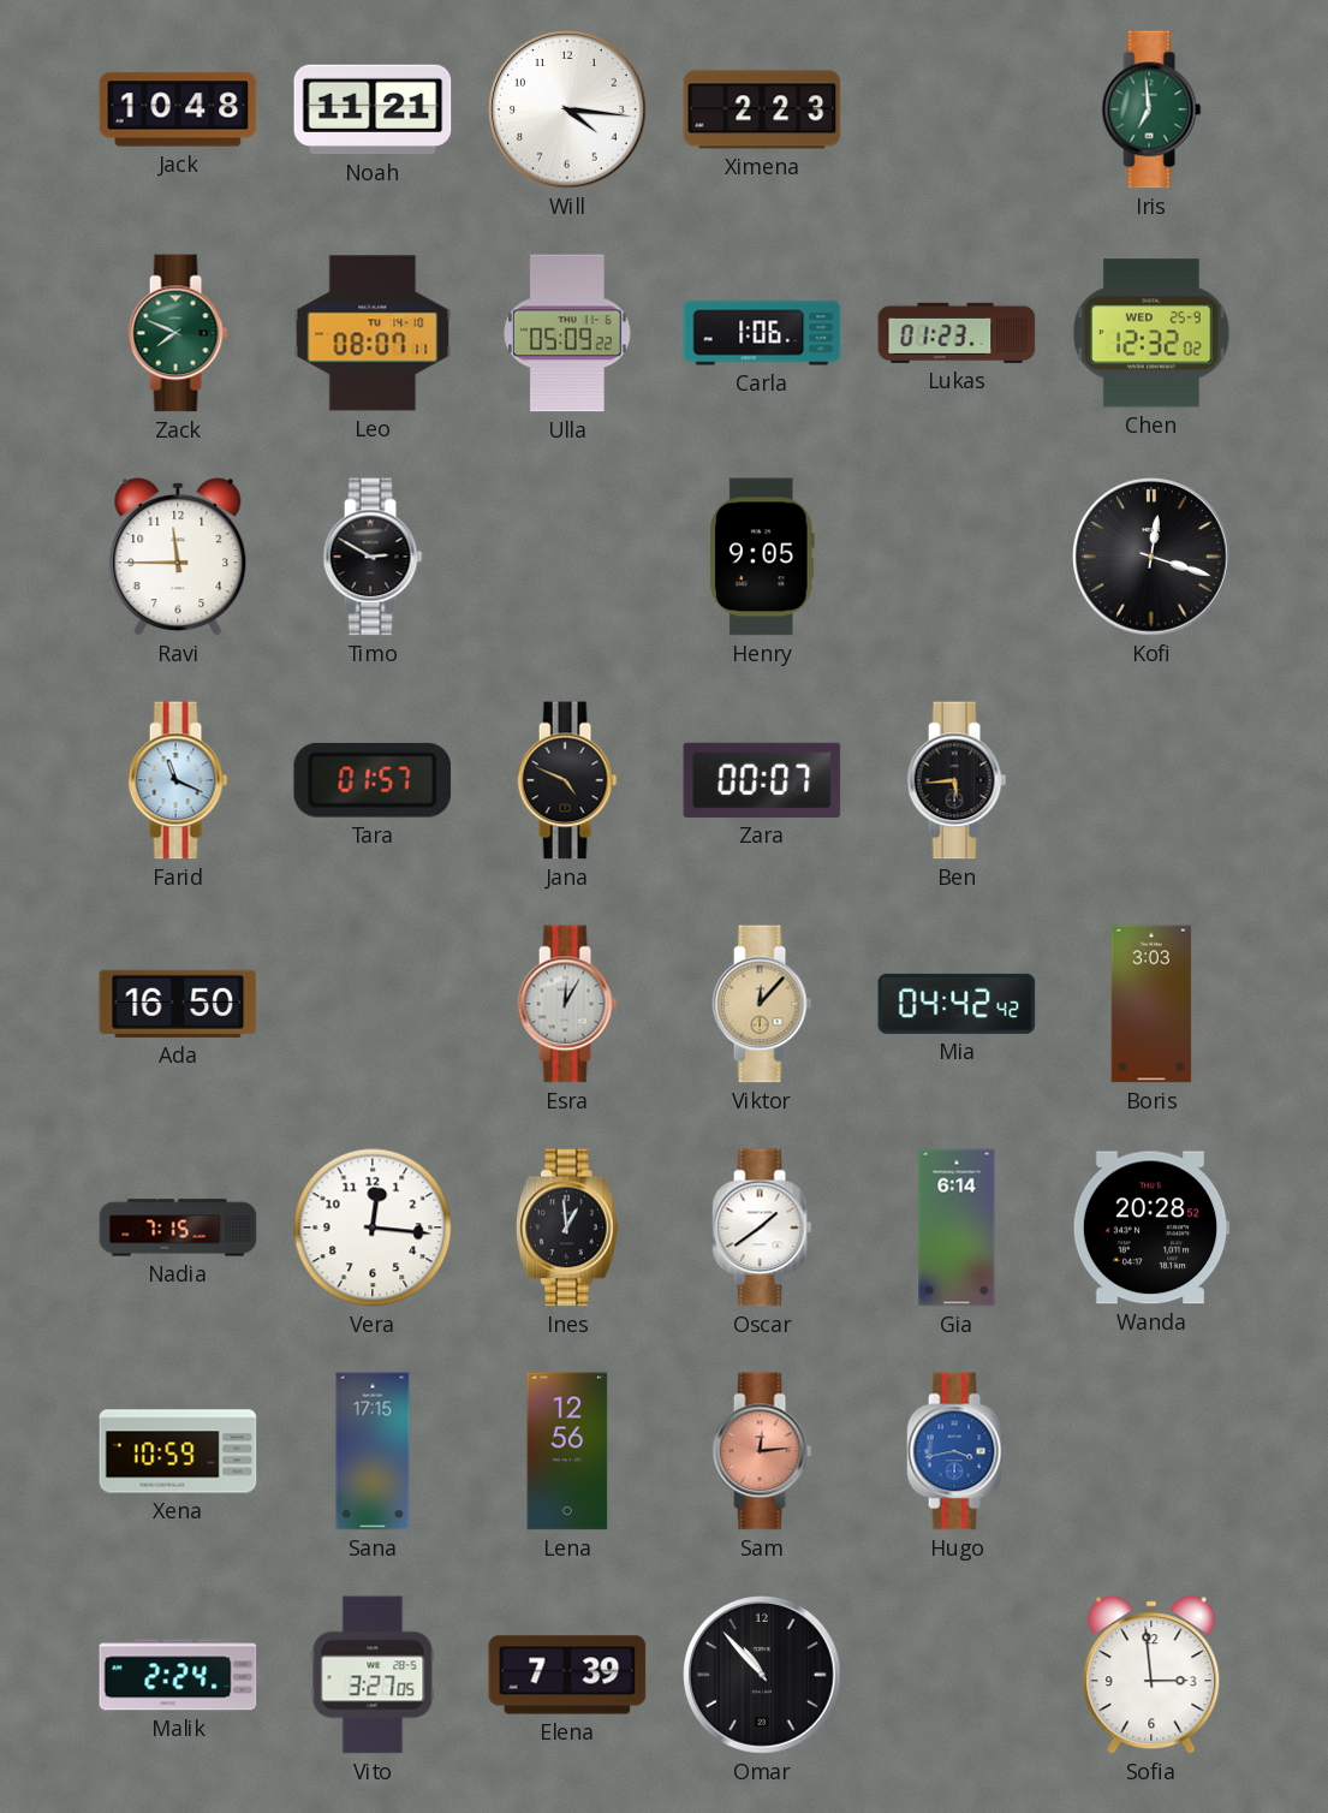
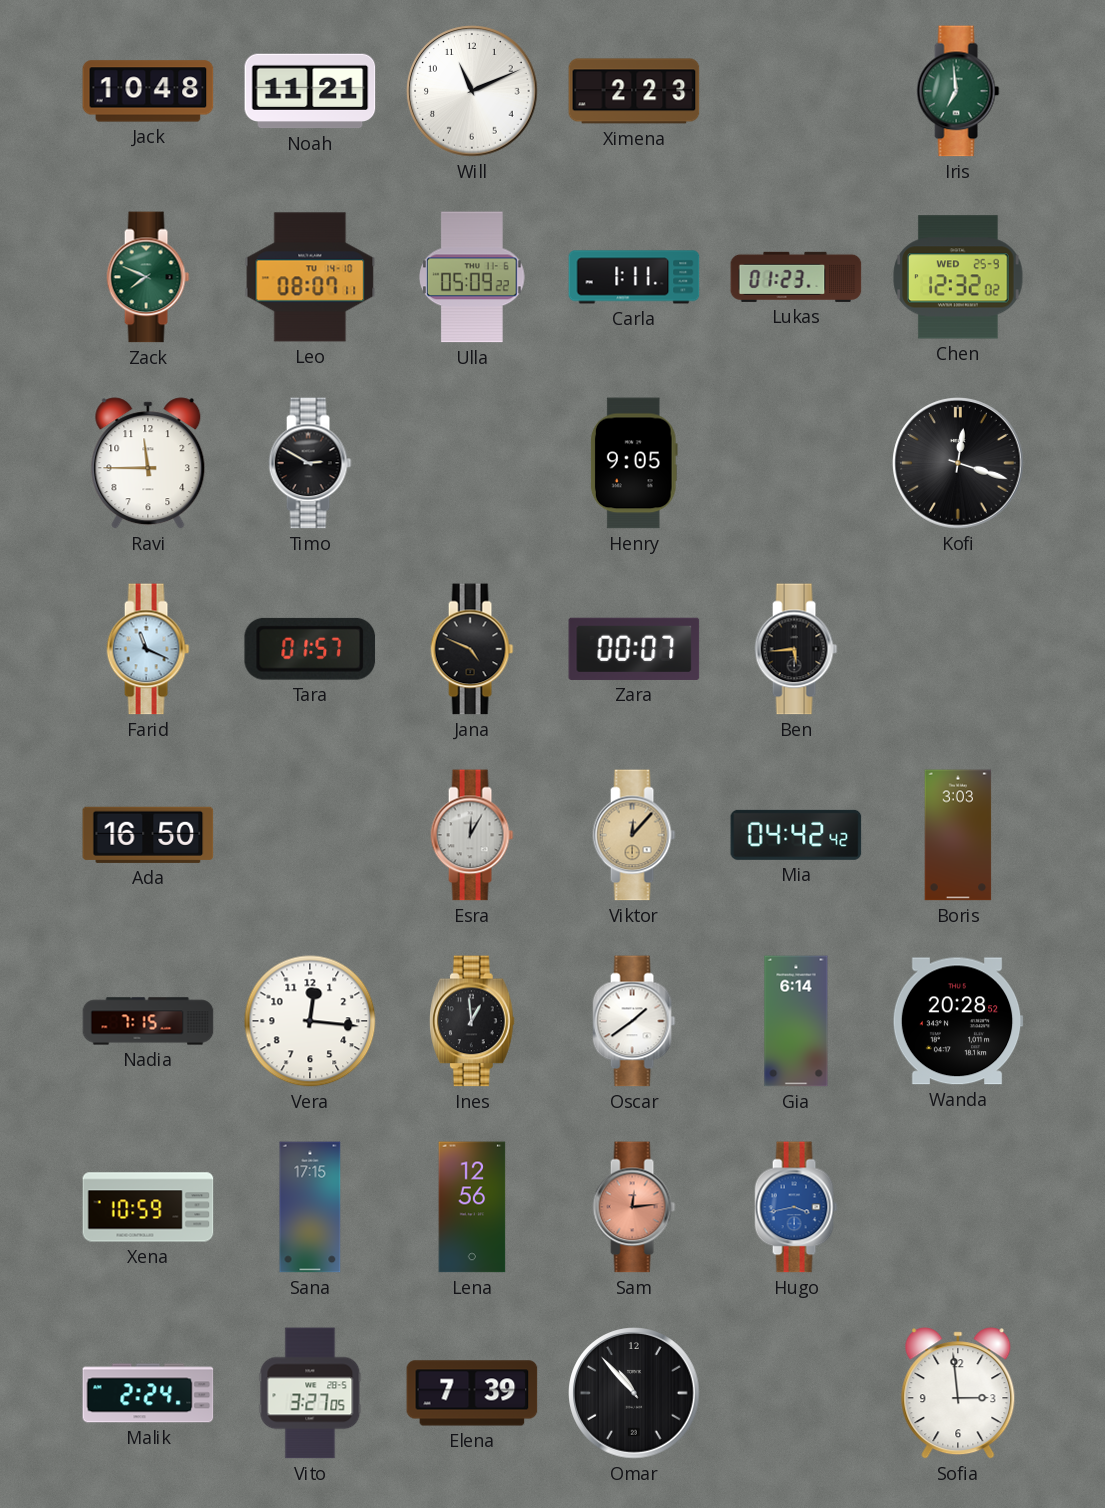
Will: 4:16 -> 11:11
Carla: 1:06 -> 1:11
